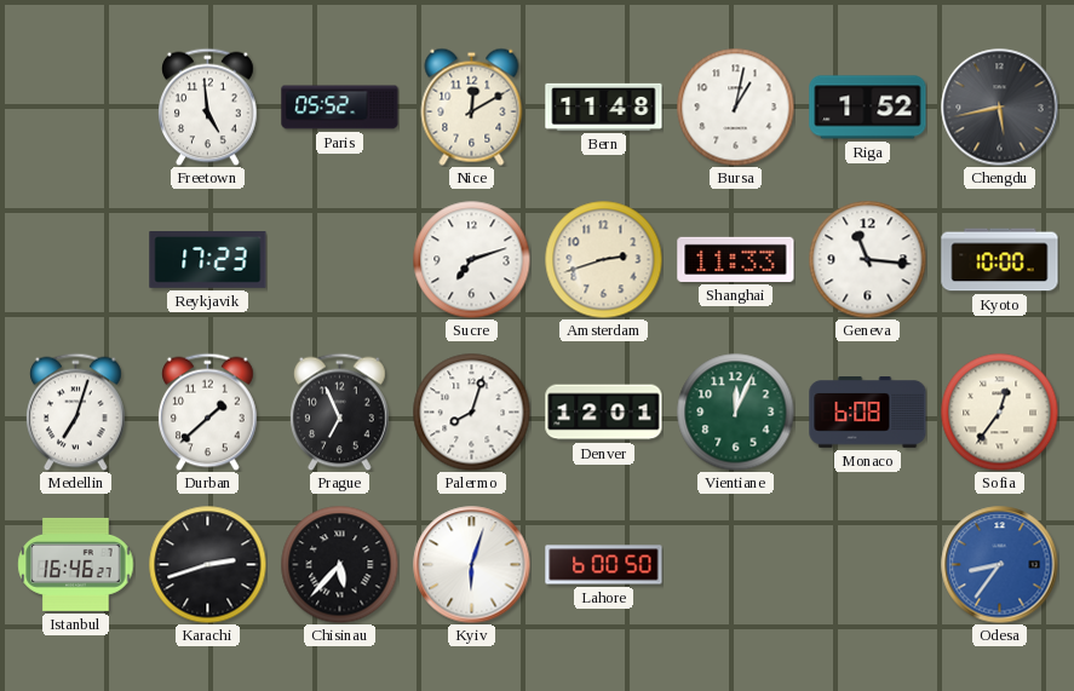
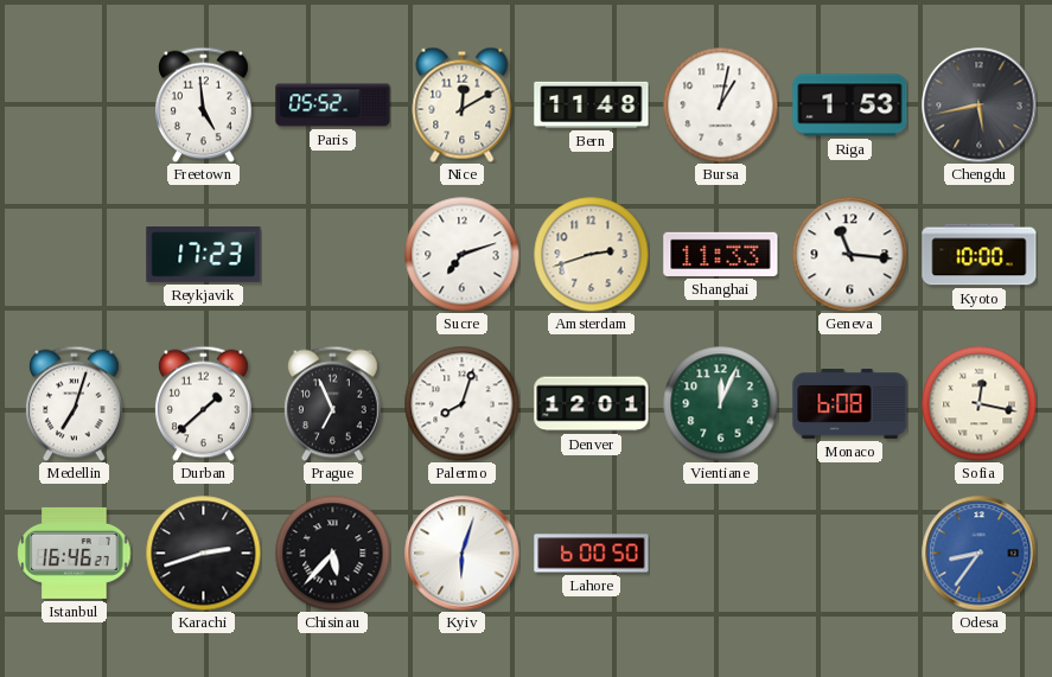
Riga: 1:52 -> 1:53
Sofia: 12:36 -> 12:17
